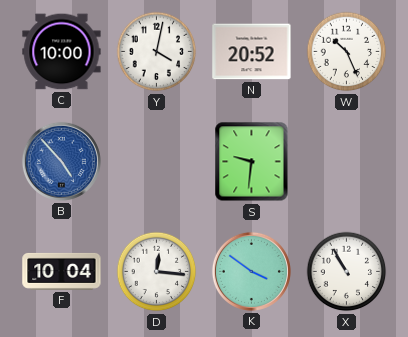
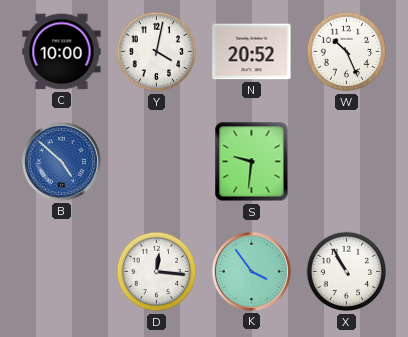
B: 4:53 -> 4:52
F: 10:04 -> none
K: 3:51 -> 3:54
